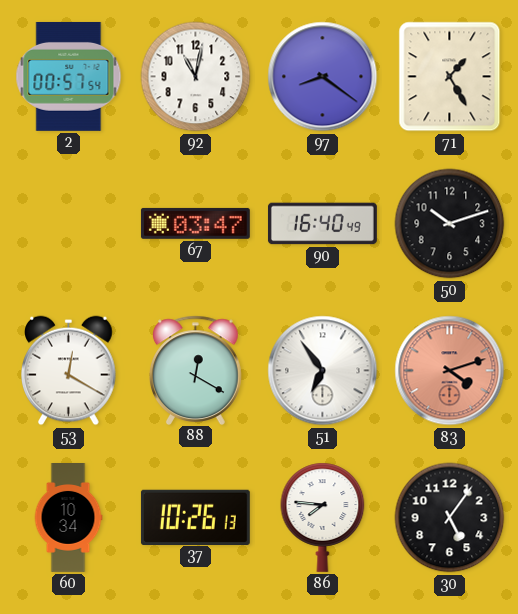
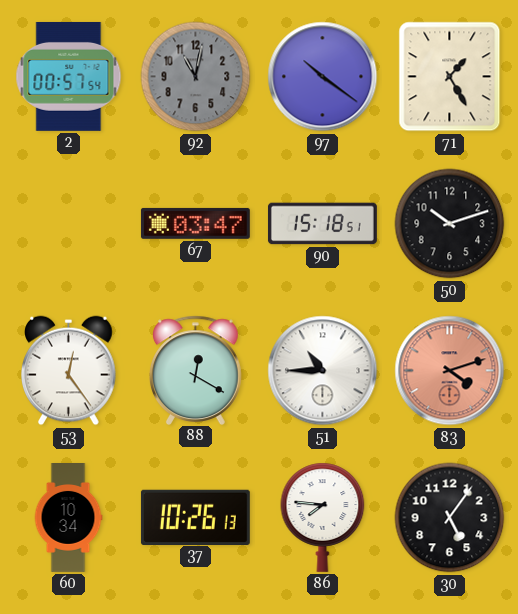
92 dial: white -> grey
97: 8:21 -> 10:21
90: 16:40 -> 15:18
53: 12:20 -> 12:24
51: 6:54 -> 10:45
